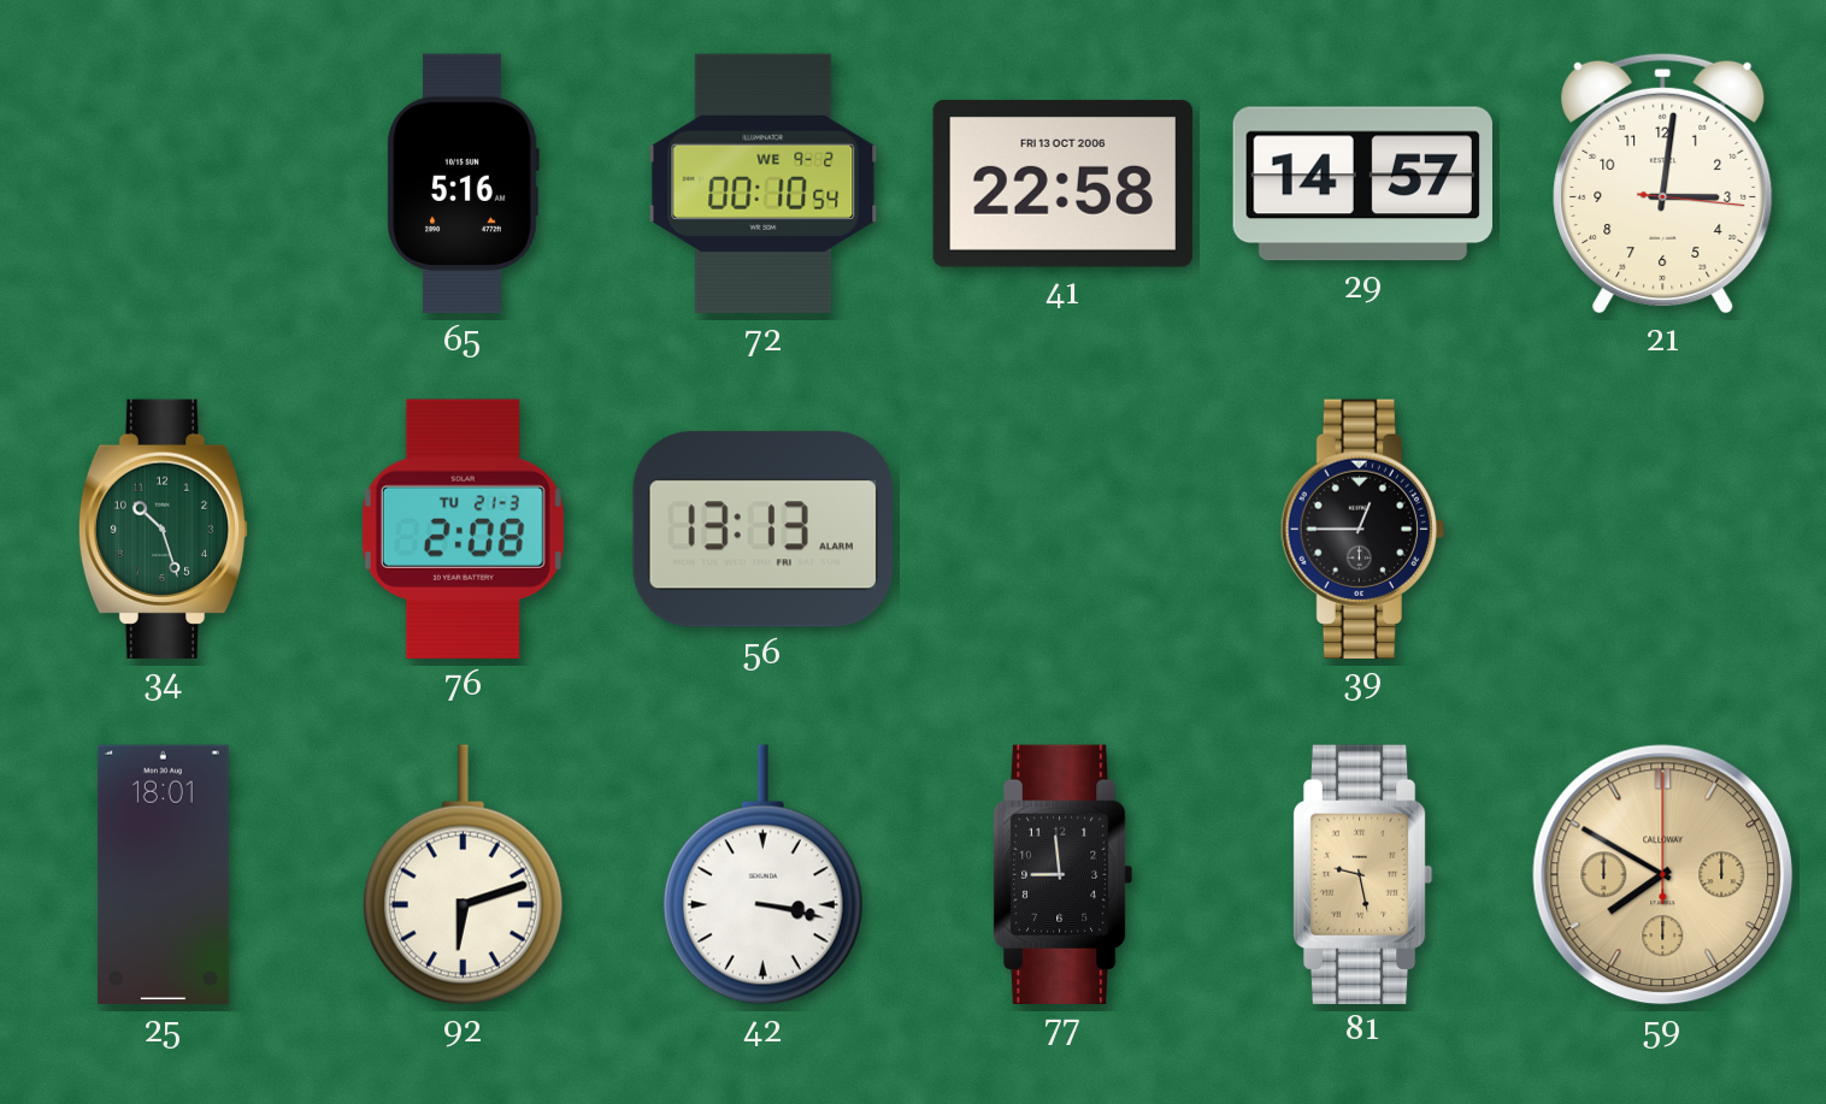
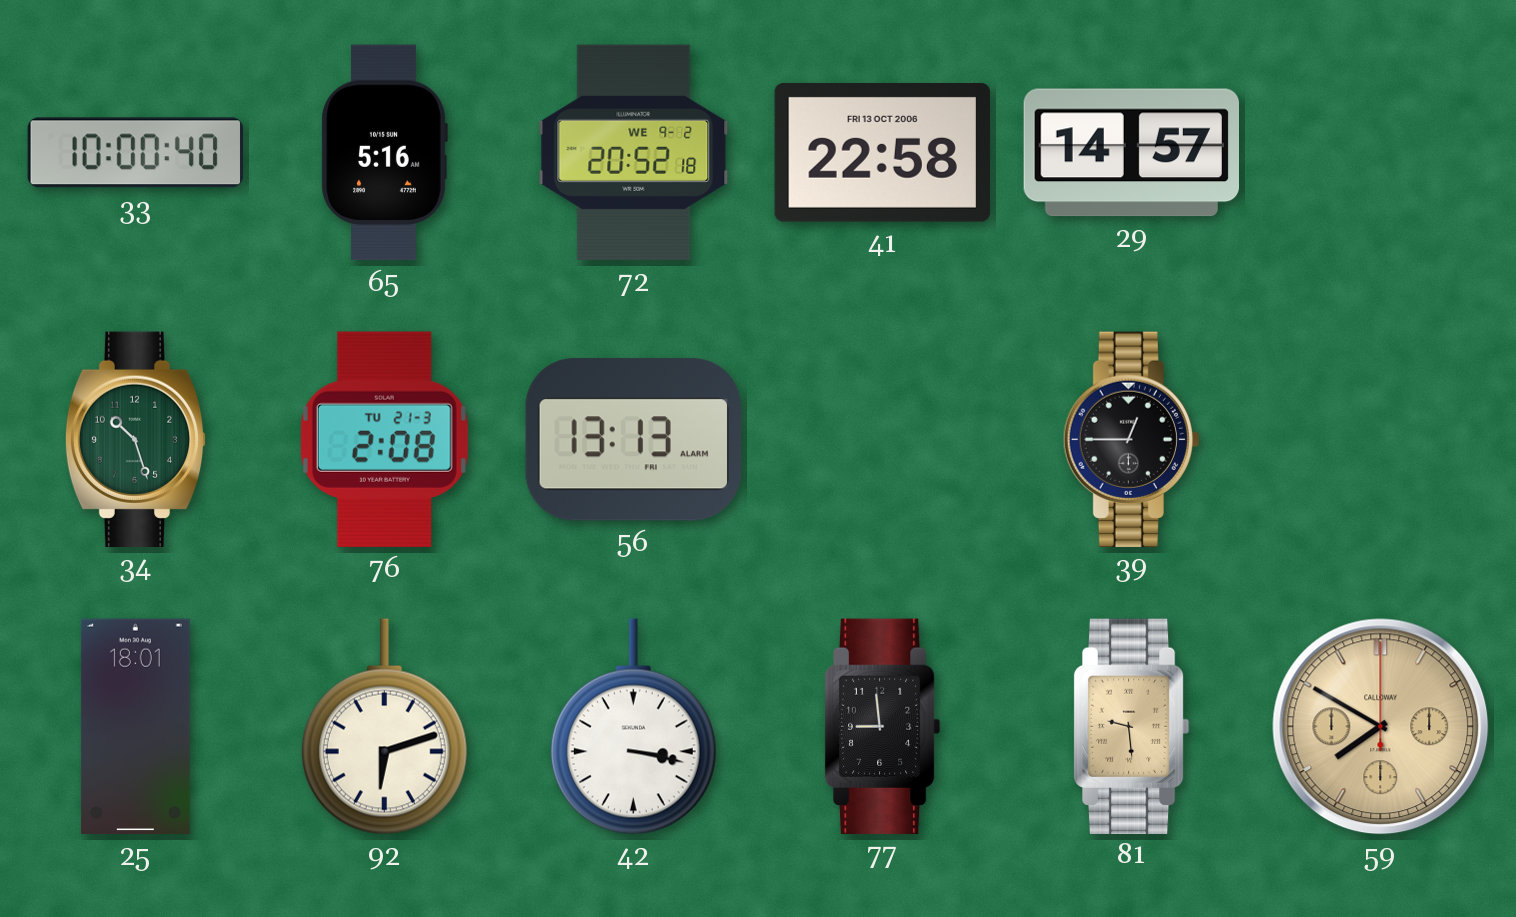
33: none -> 10:00
72: 00:10 -> 20:52
21: 3:01 -> none
81: 9:28 -> 9:29
